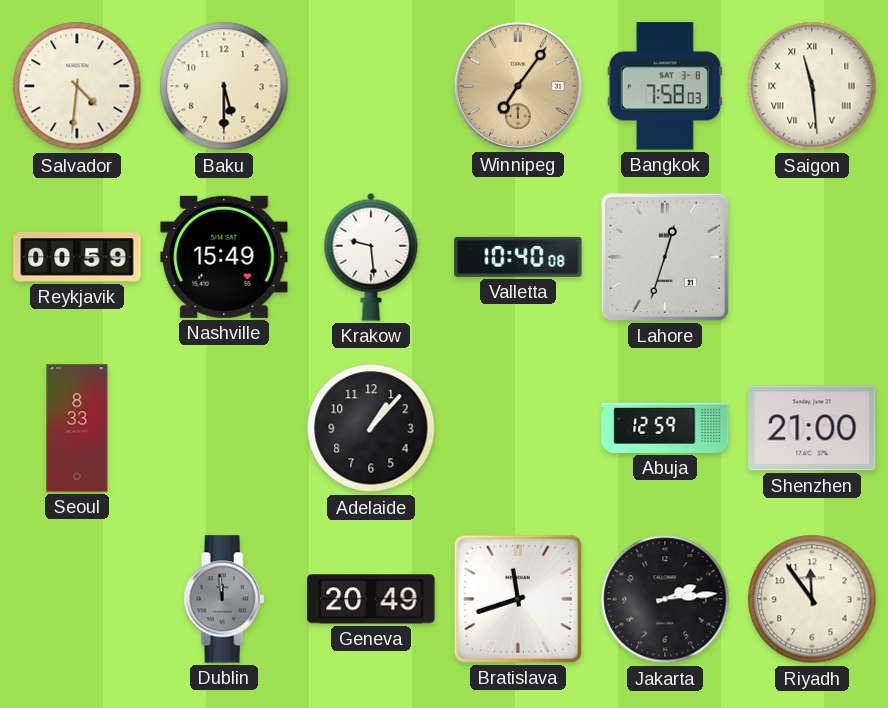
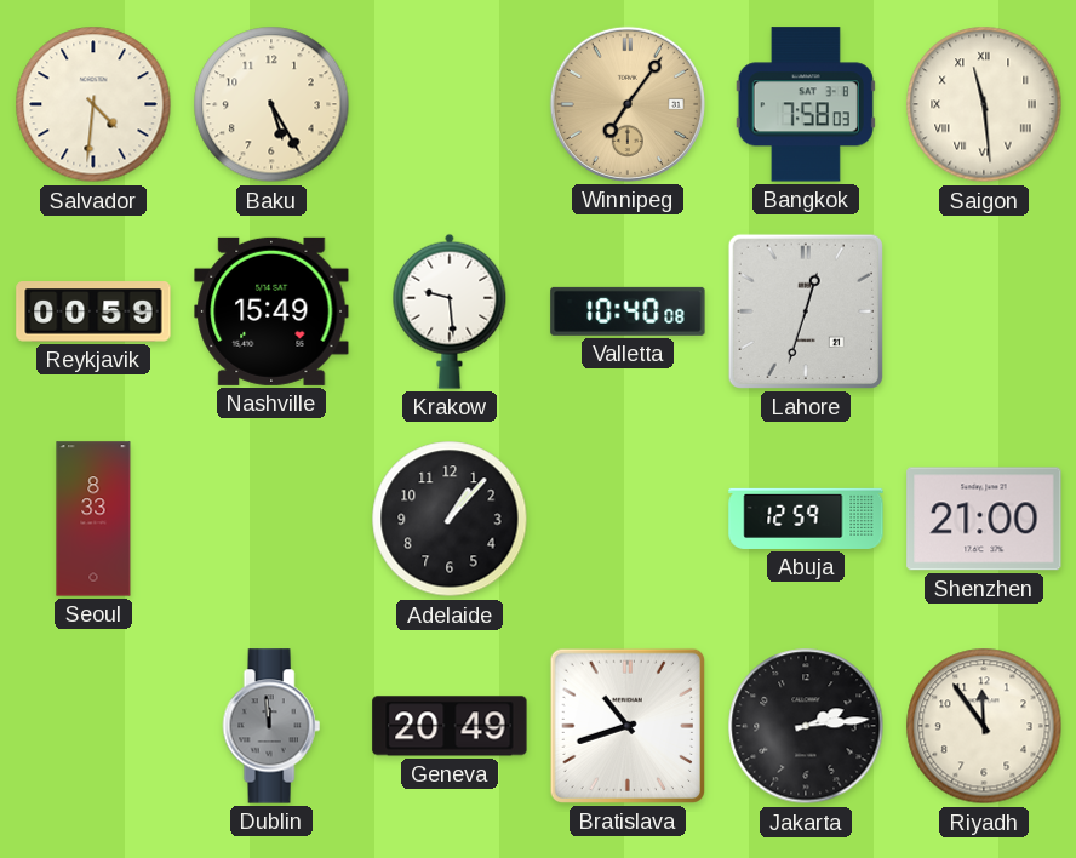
Baku: 5:30 -> 5:25
Bratislava: 11:42 -> 10:42
